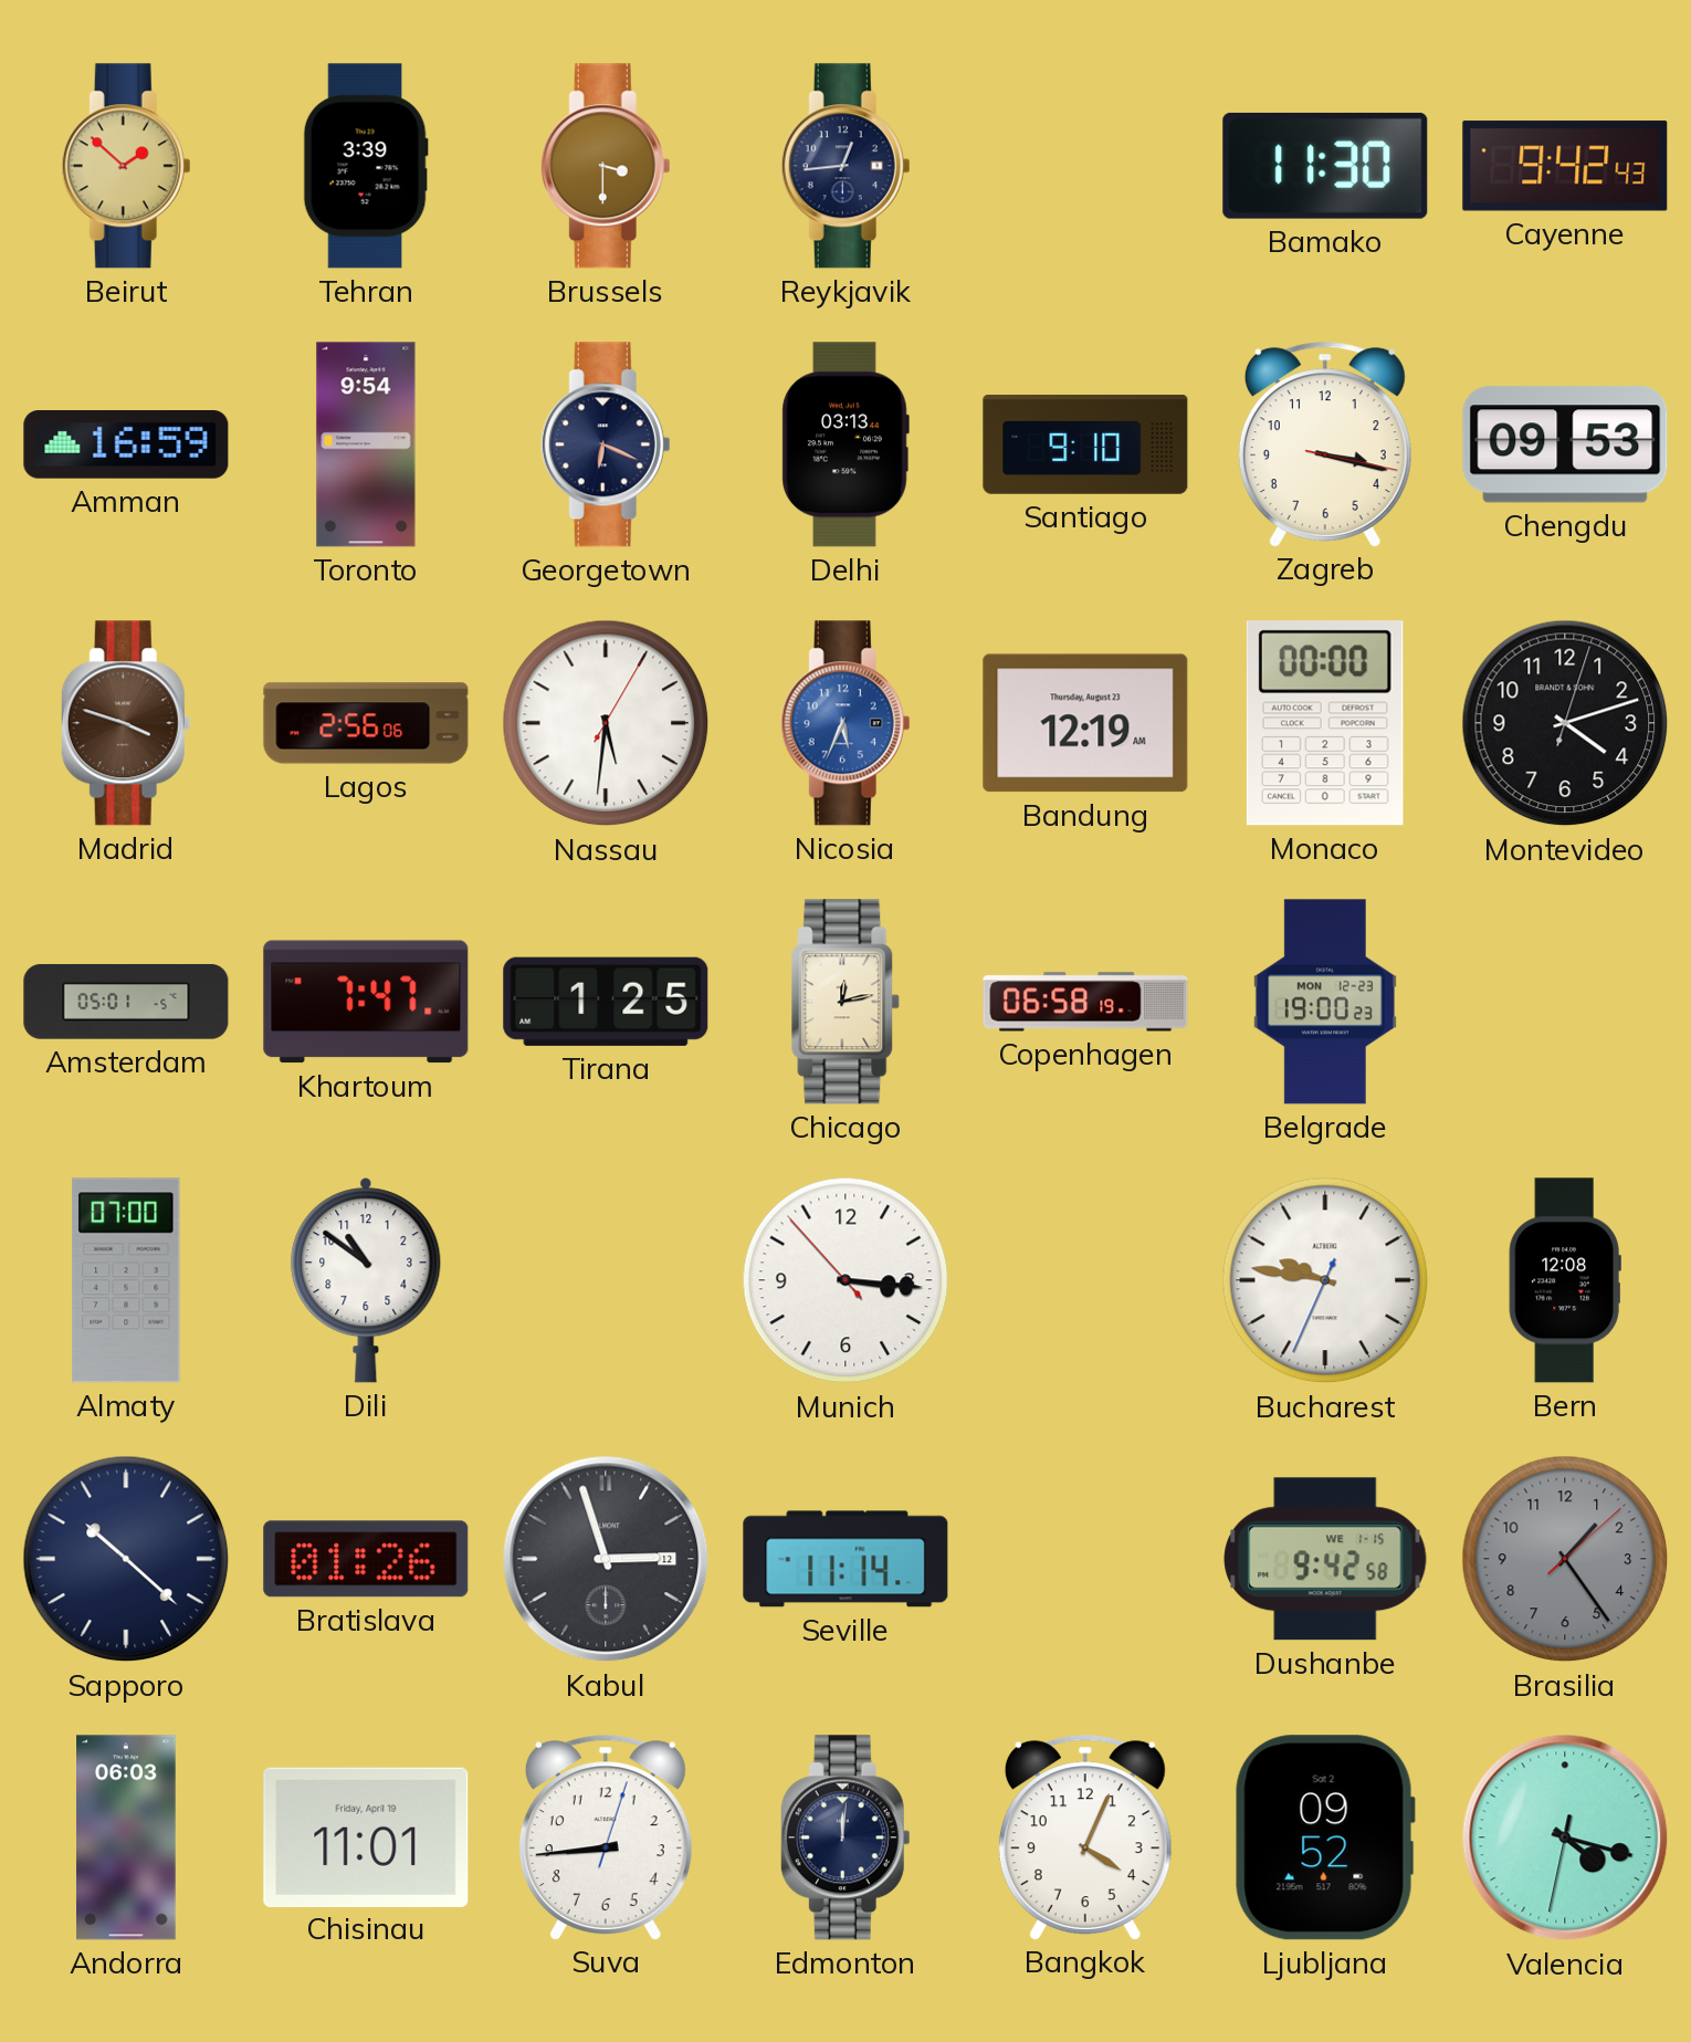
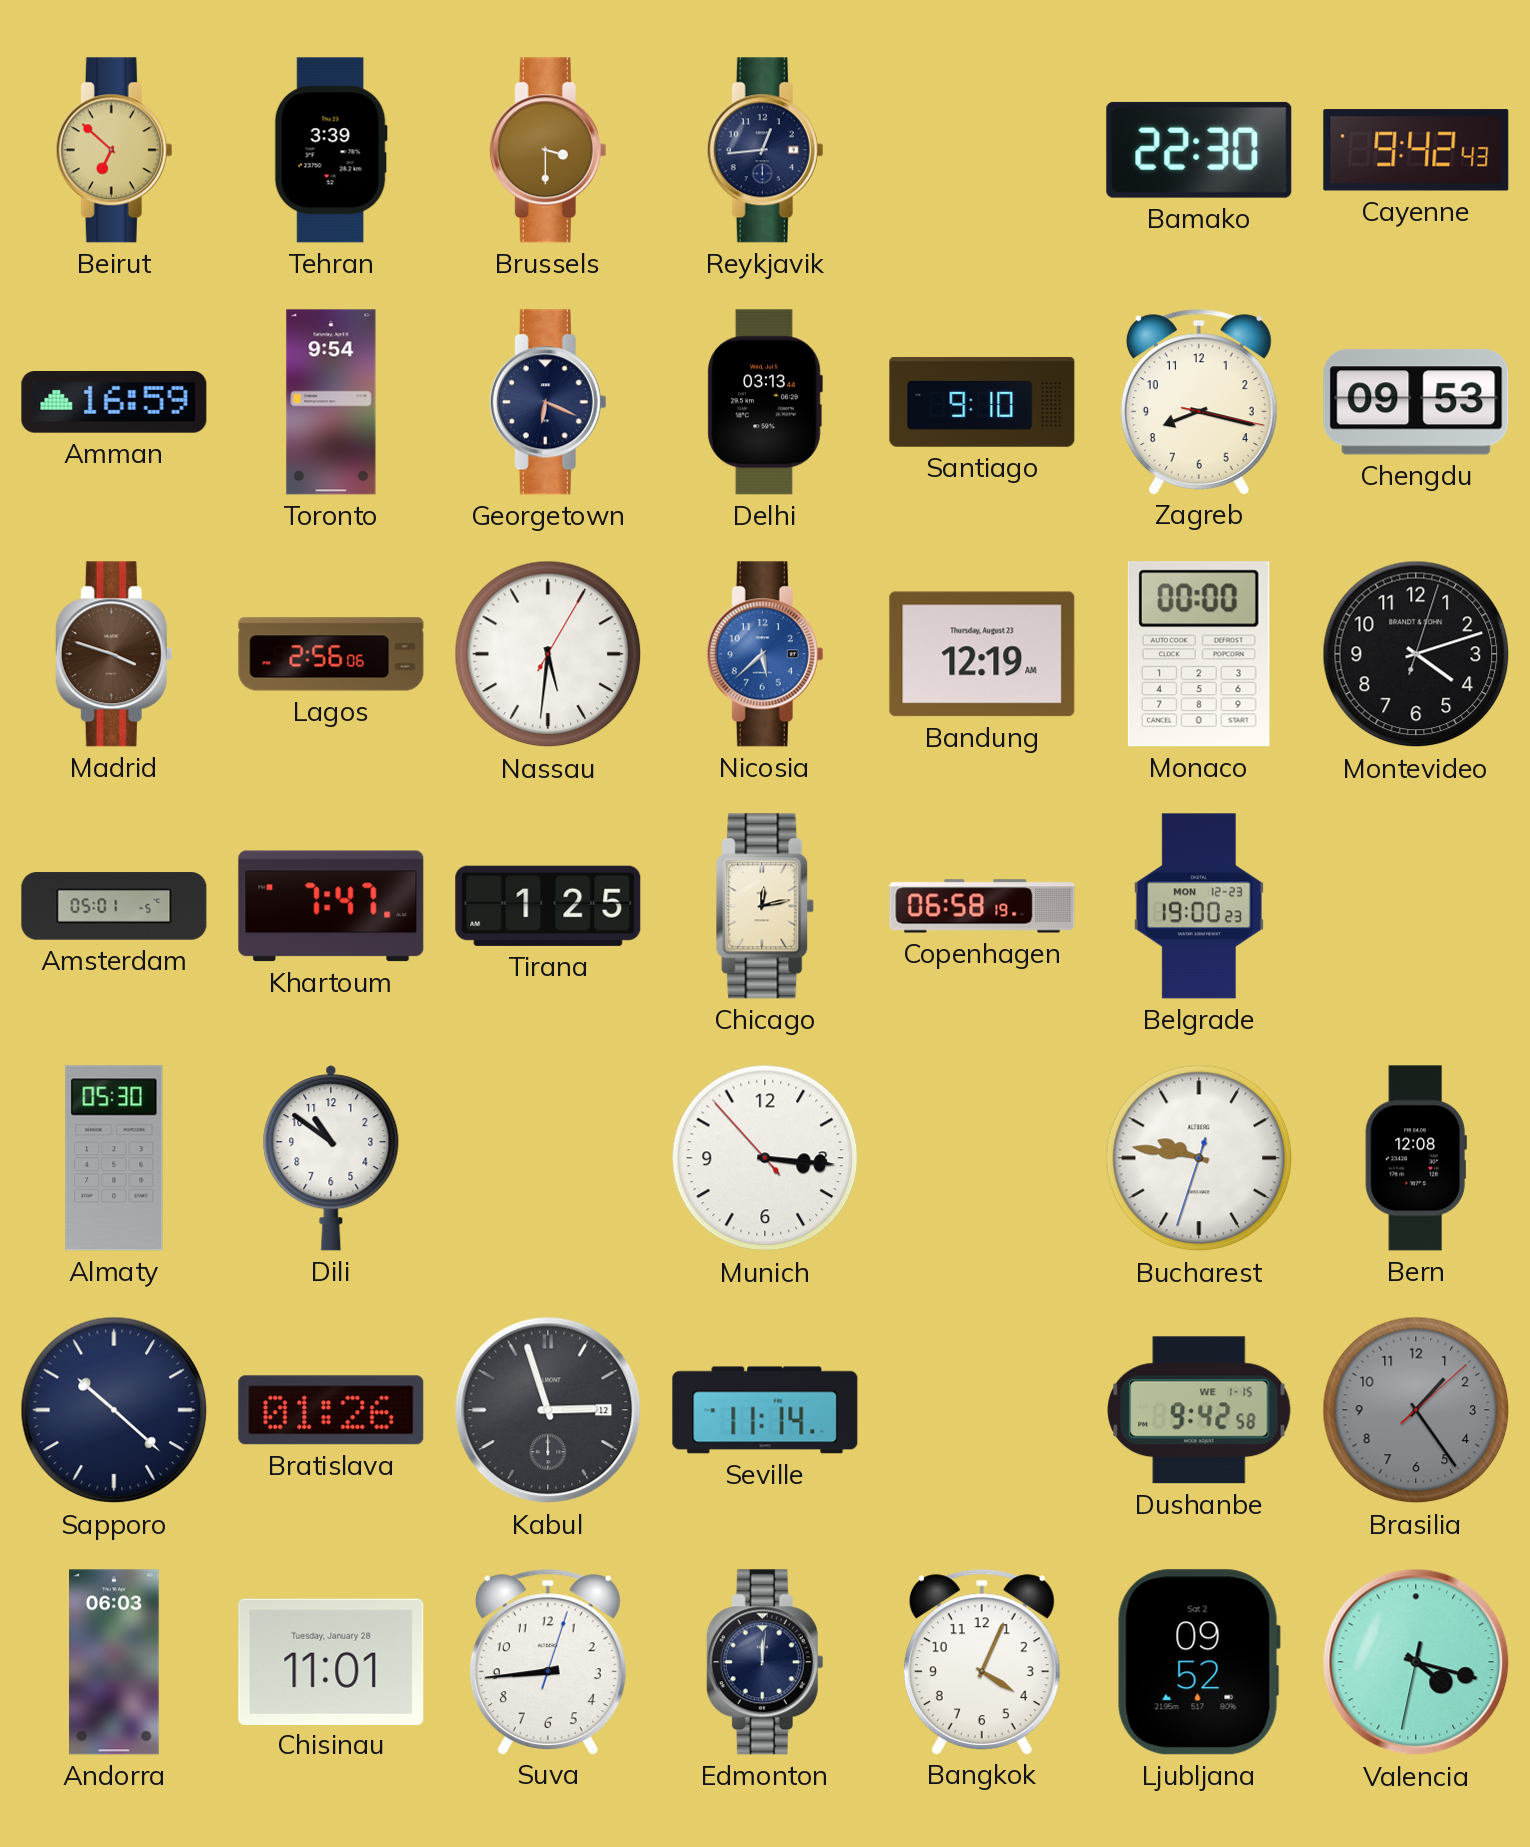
Beirut: 1:52 -> 6:52
Bamako: 11:30 -> 22:30
Zagreb: 3:17 -> 8:17
Nicosia: 5:34 -> 5:38
Almaty: 07:00 -> 05:30
Bucharest: 9:46:34 -> 9:46:33
Chisinau date: Friday, April 19 -> Tuesday, January 28
